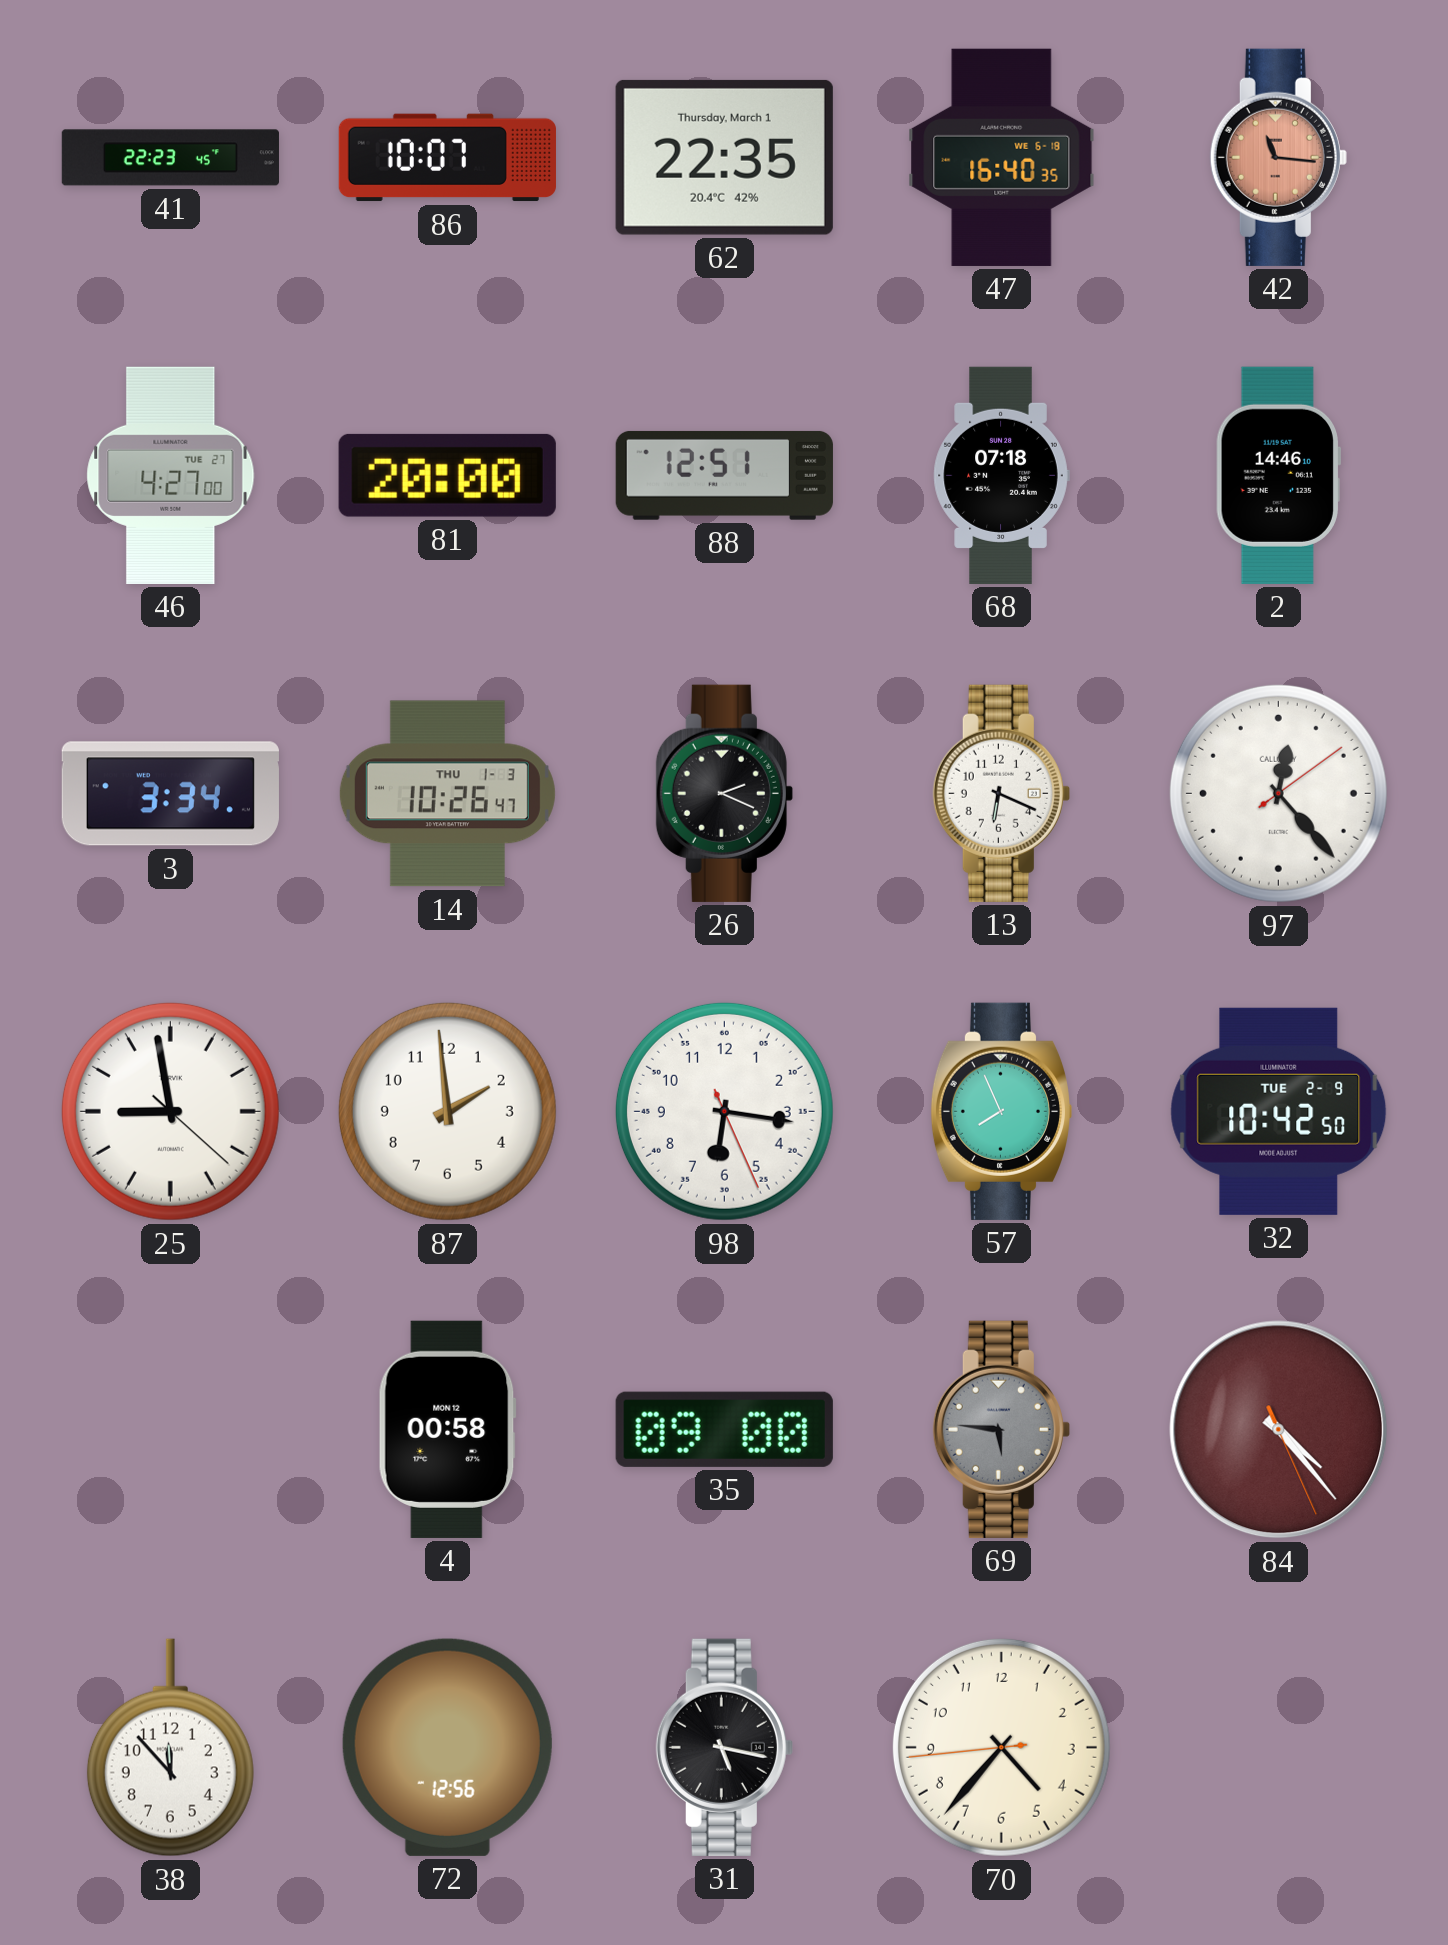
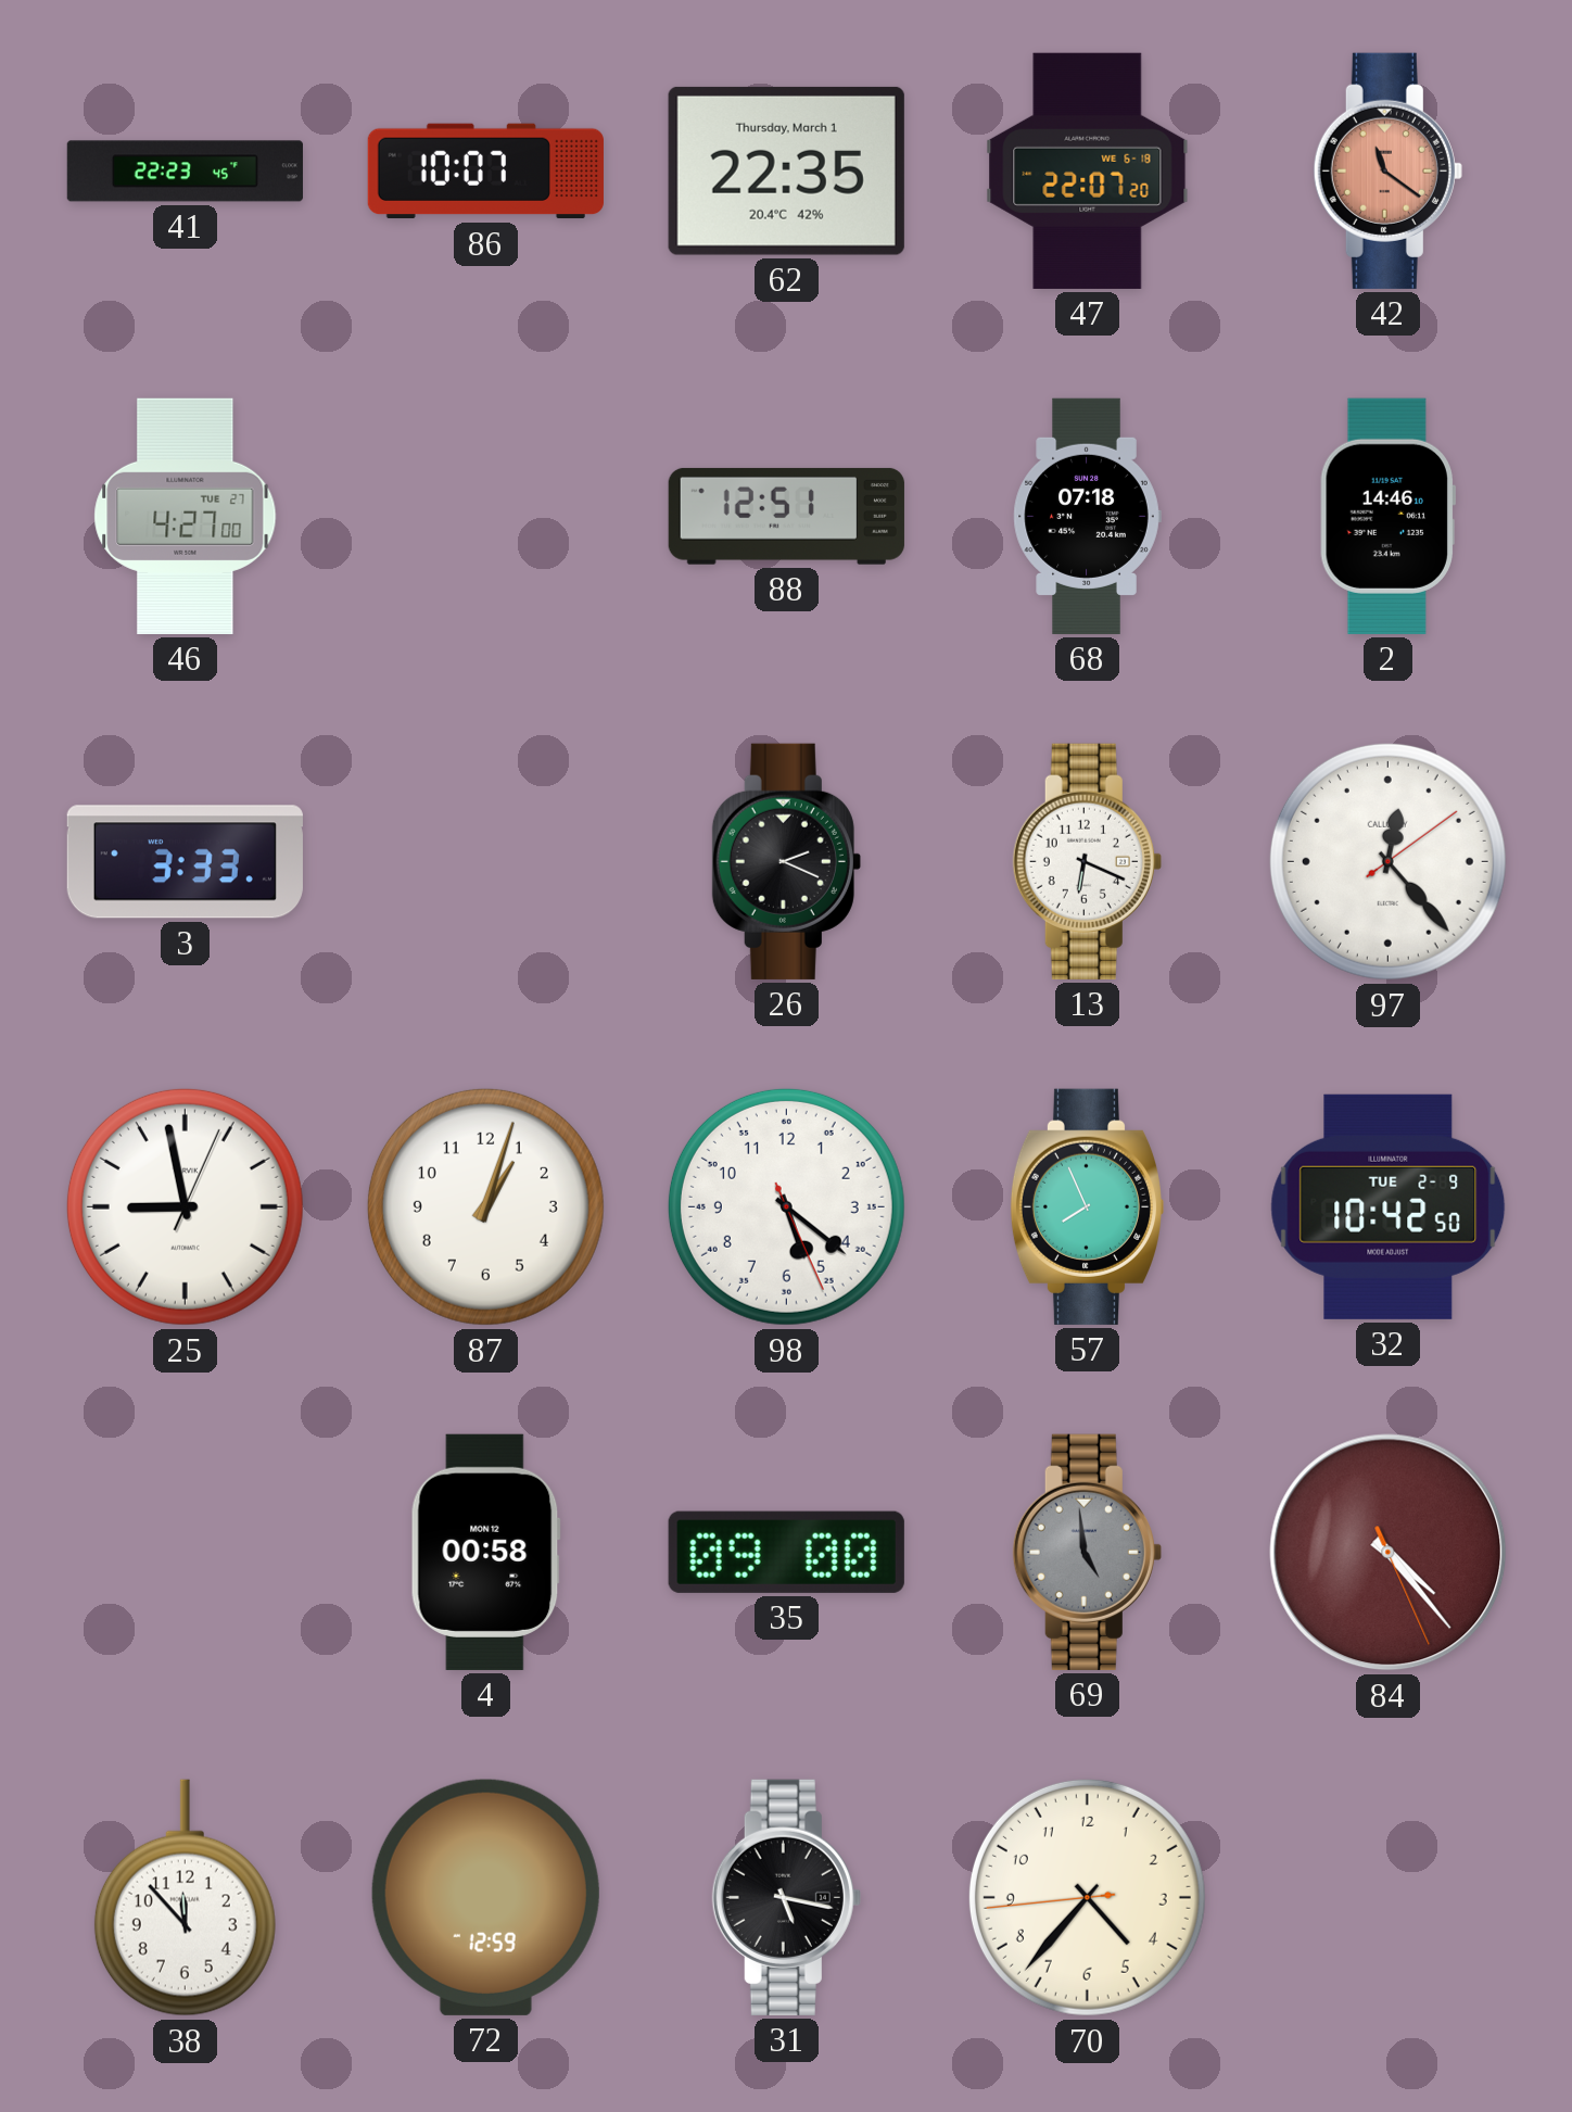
47: 16:40 -> 22:07
42: 11:16 -> 11:21
81: 20:00 -> none
3: 3:34 -> 3:33
14: 10:26 -> none
25: 8:58:22 -> 8:58:04
87: 1:59 -> 1:03
98: 6:16 -> 5:21
69: 5:46 -> 4:59
72: 12:56 -> 12:59
